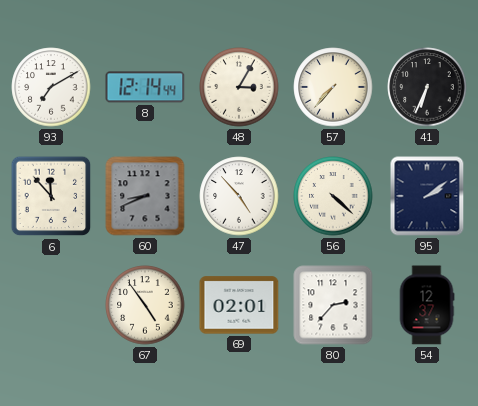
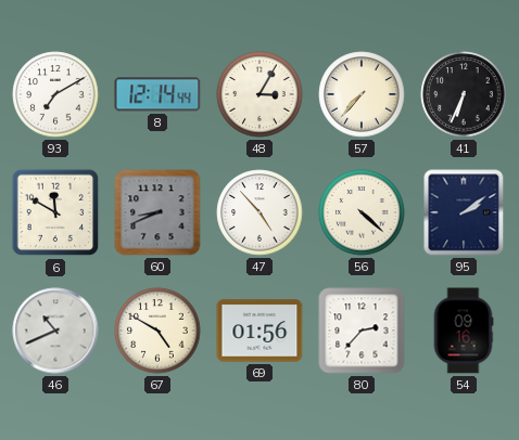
6: 11:53 -> 11:50
46: none -> 10:41
67: 4:54 -> 4:50
69: 02:01 -> 01:56
54: 12:37 -> 09:16
